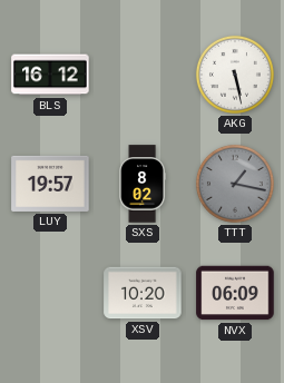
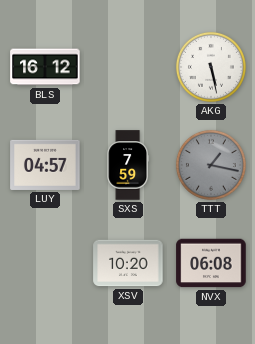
LUY: 19:57 -> 04:57
SXS: 8:02 -> 7:59
NVX: 06:09 -> 06:08
